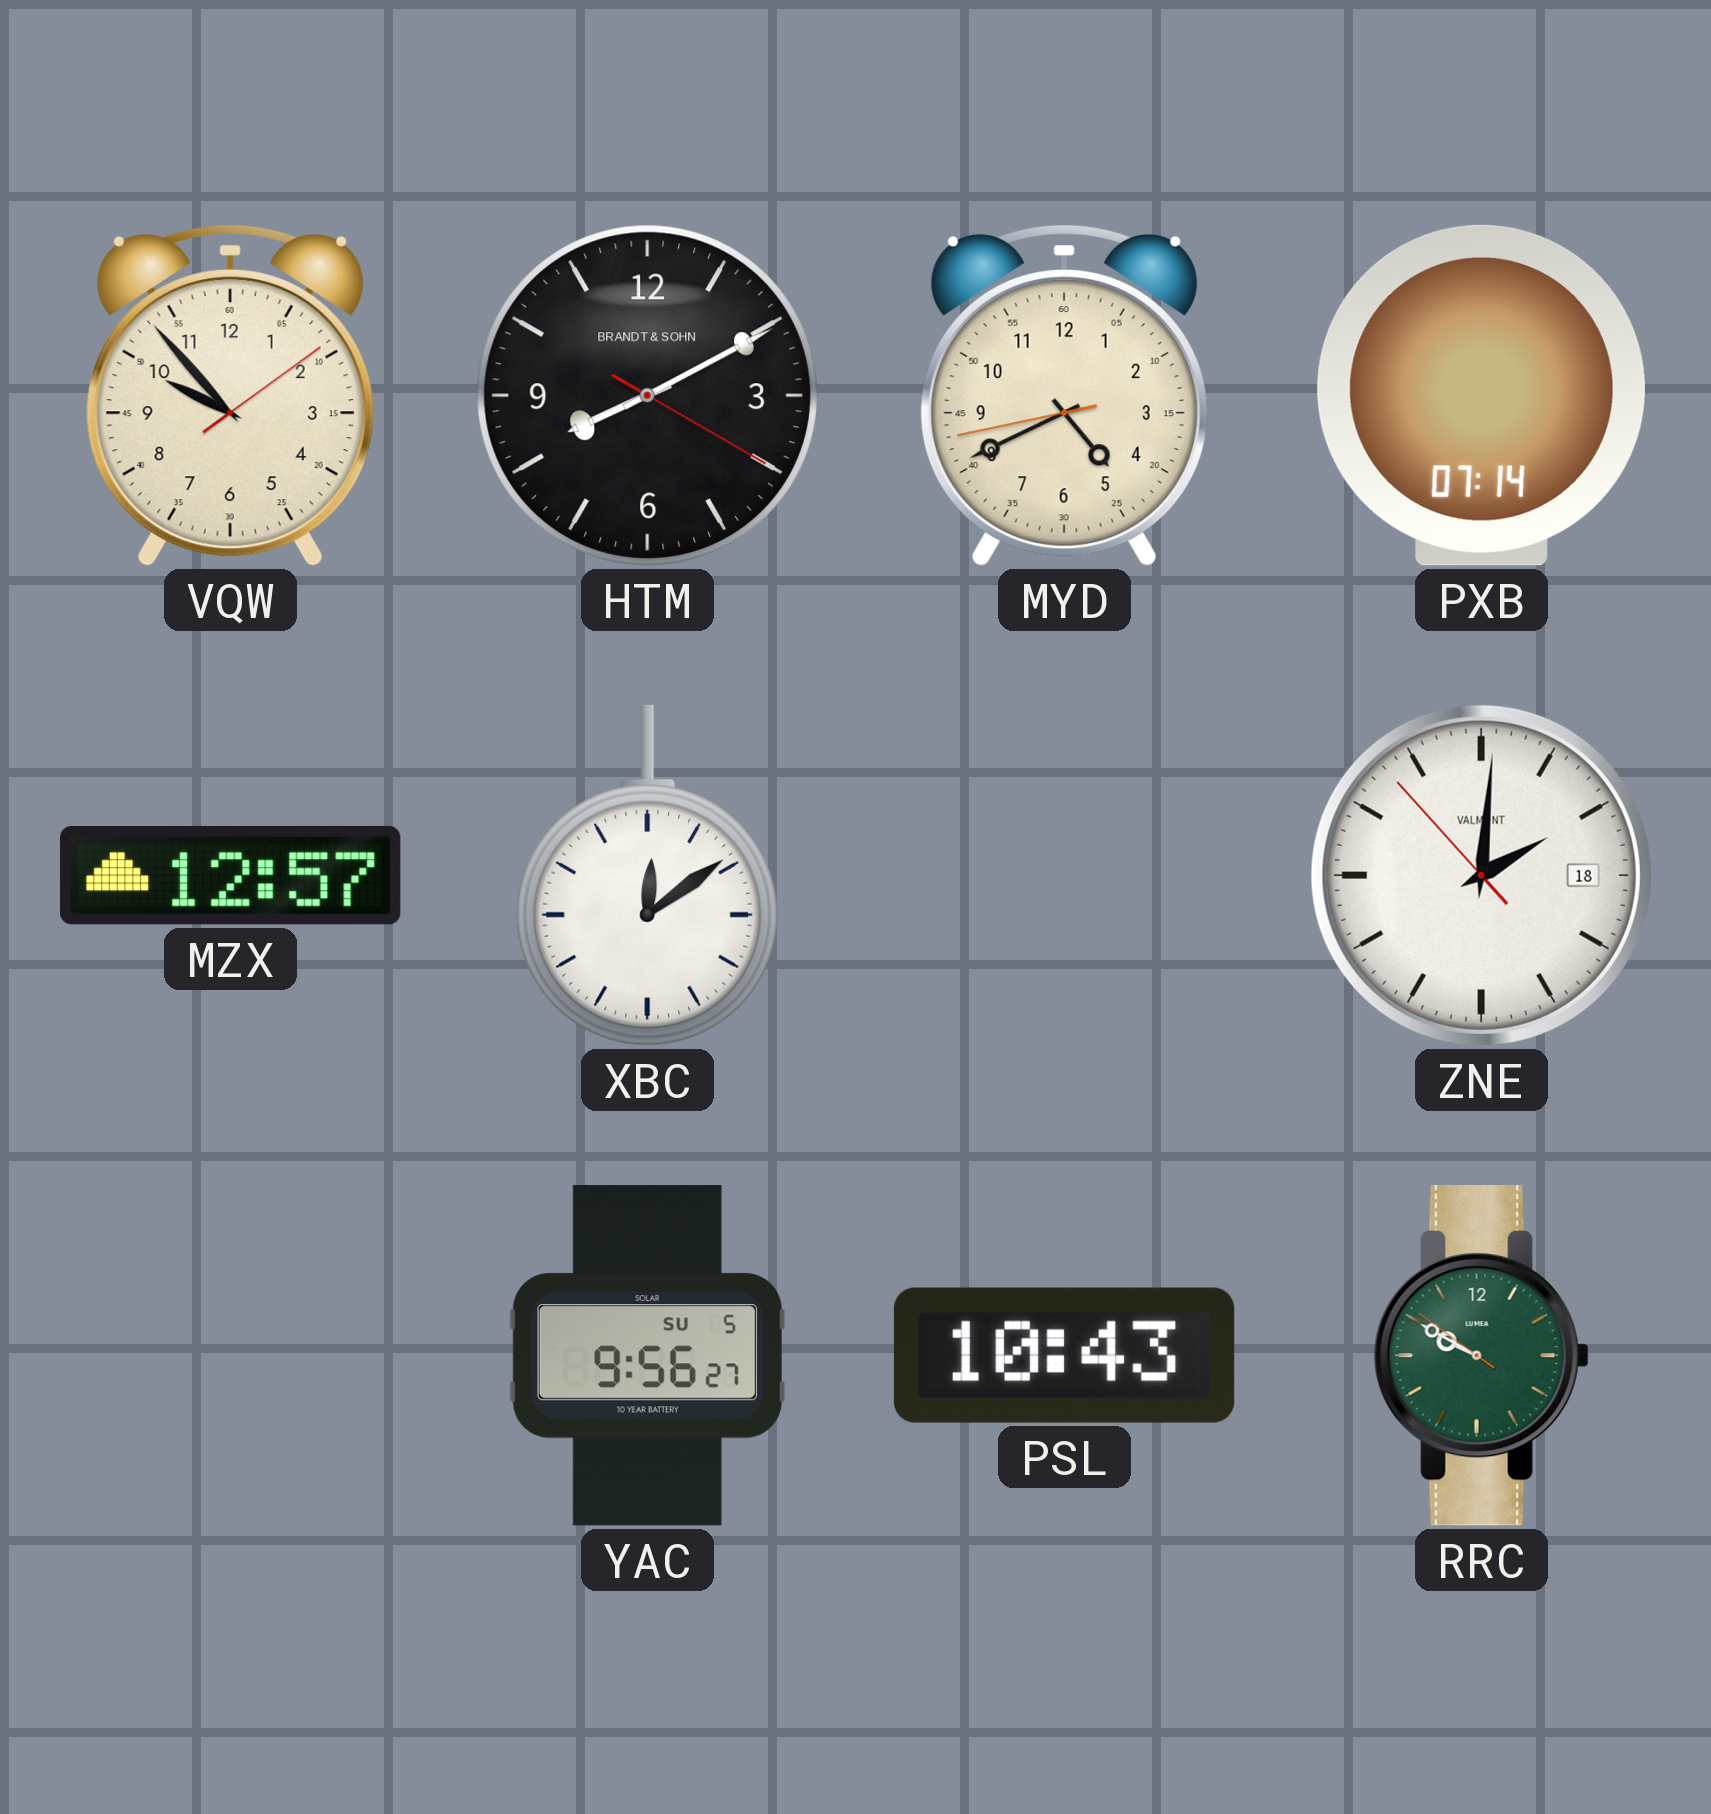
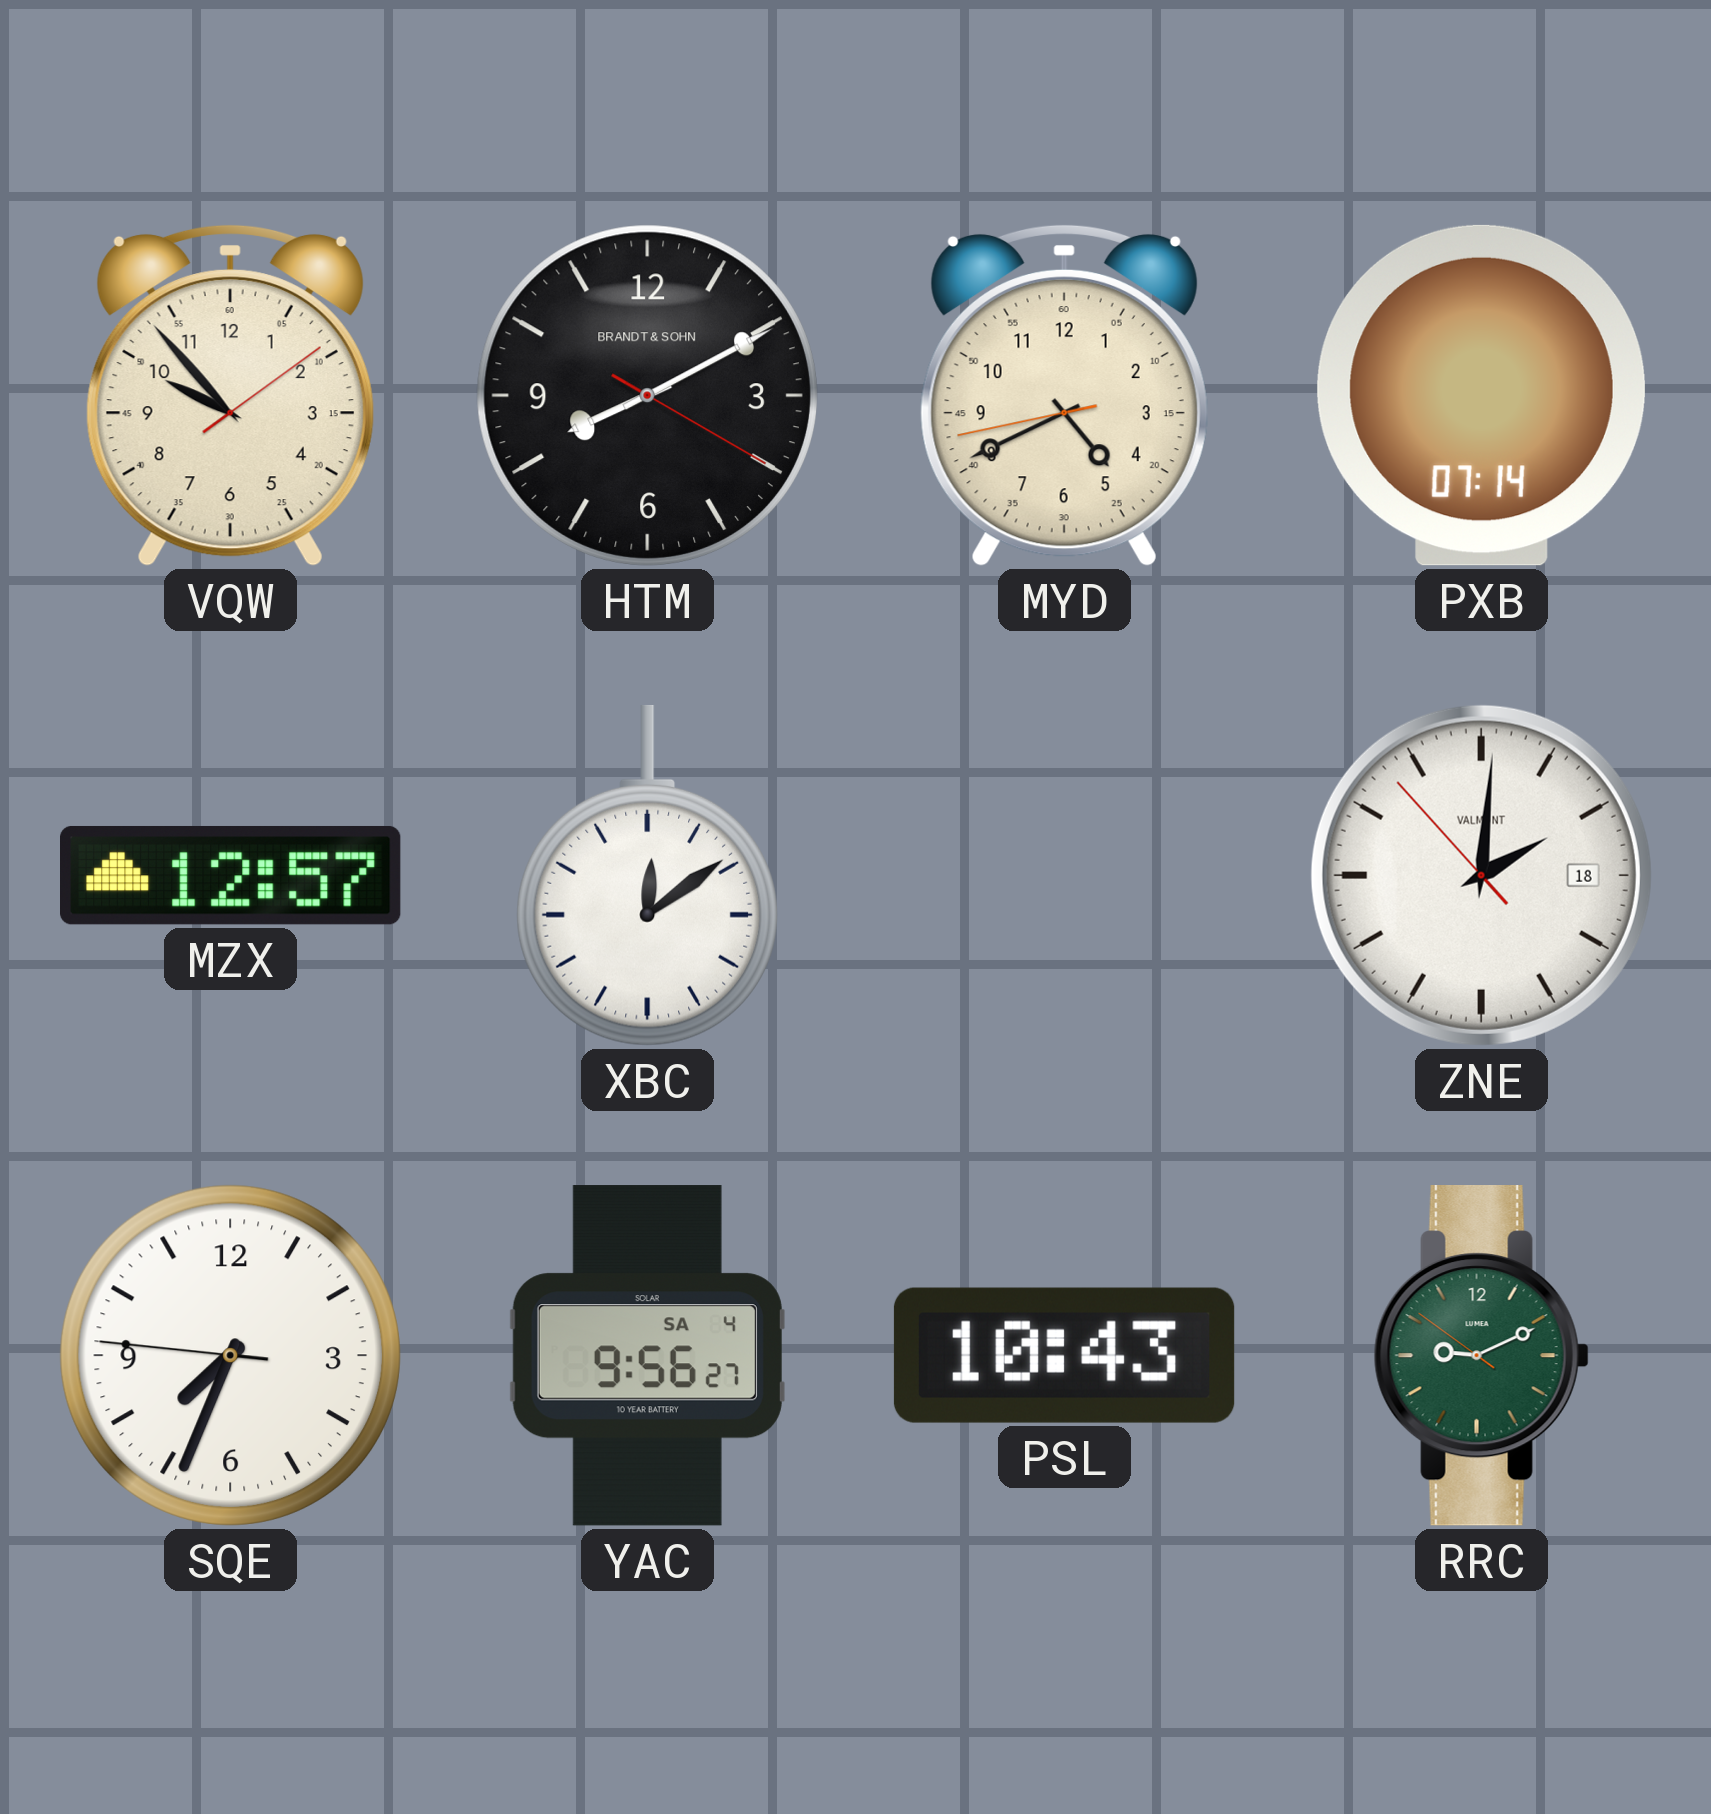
SQE: none -> 7:33
YAC date: SU 5 -> SA 4
RRC: 9:49 -> 9:10
